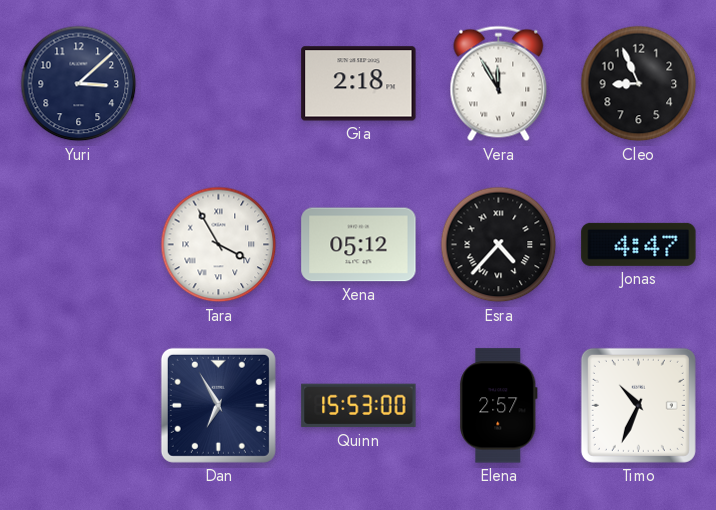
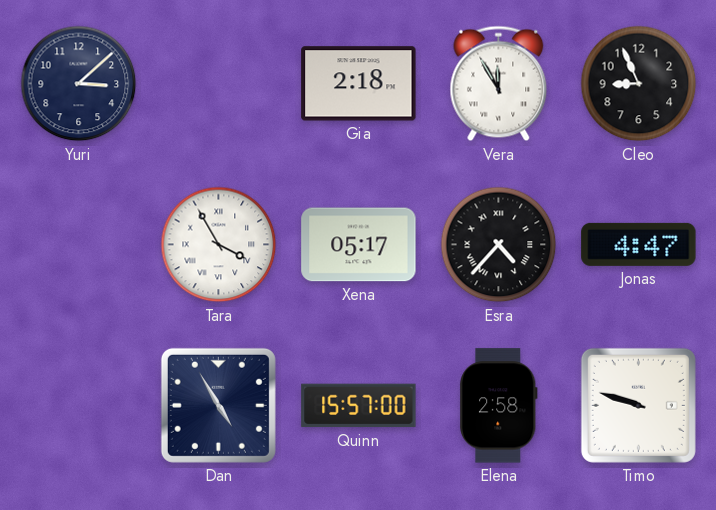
Xena: 05:12 -> 05:17
Dan: 6:55 -> 4:55
Quinn: 15:53 -> 15:57
Elena: 2:57 -> 2:58
Timo: 10:34 -> 9:48
